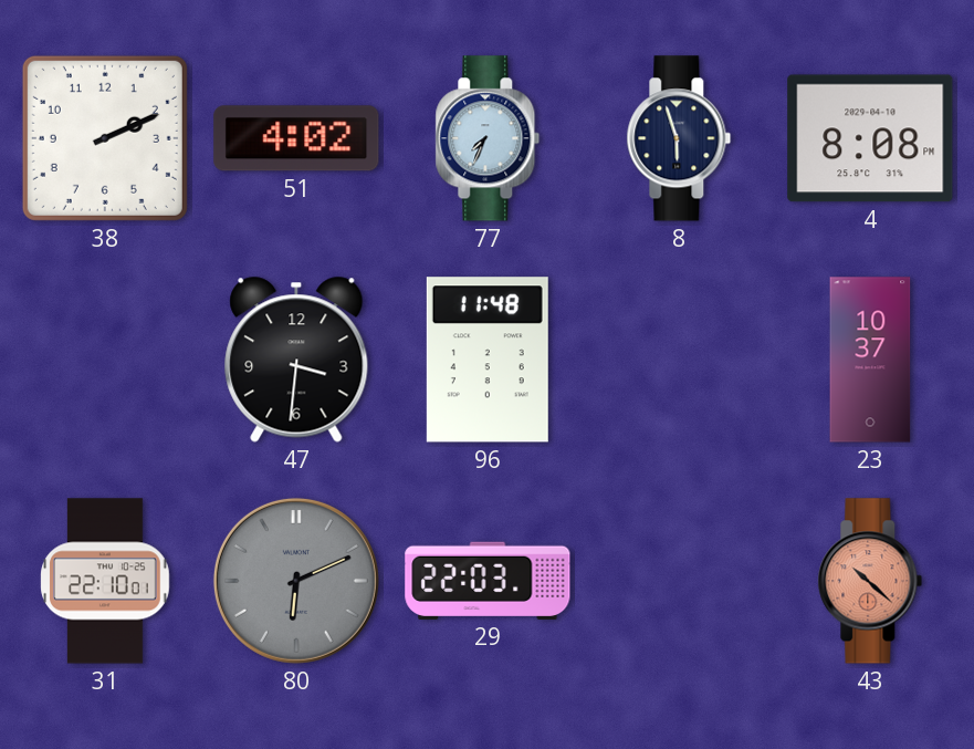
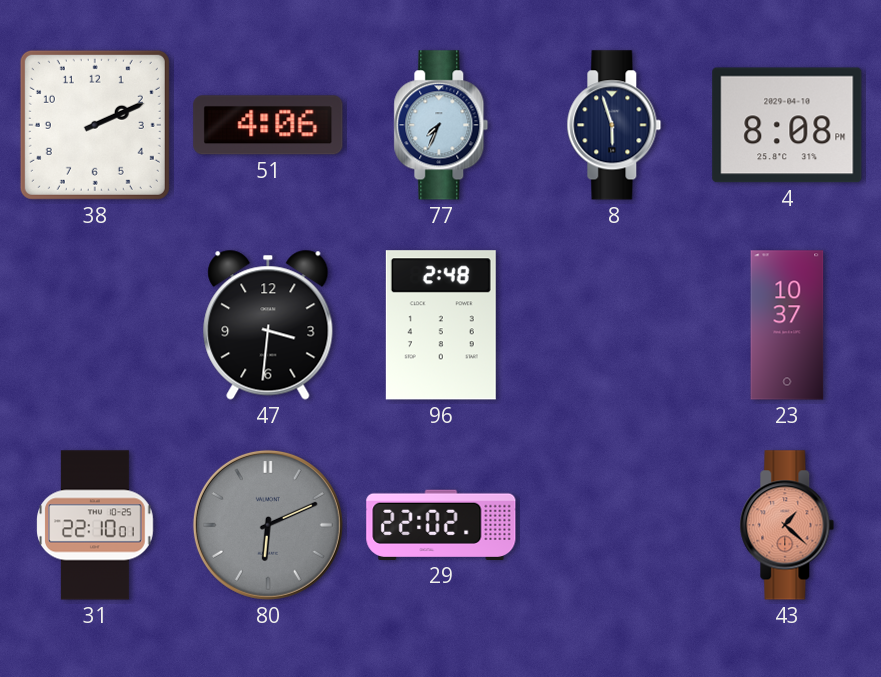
51: 4:02 -> 4:06
96: 11:48 -> 2:48
29: 22:03 -> 22:02
43: 10:22 -> 1:22
